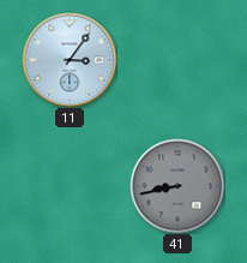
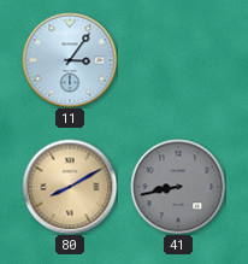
80: none -> 8:10
